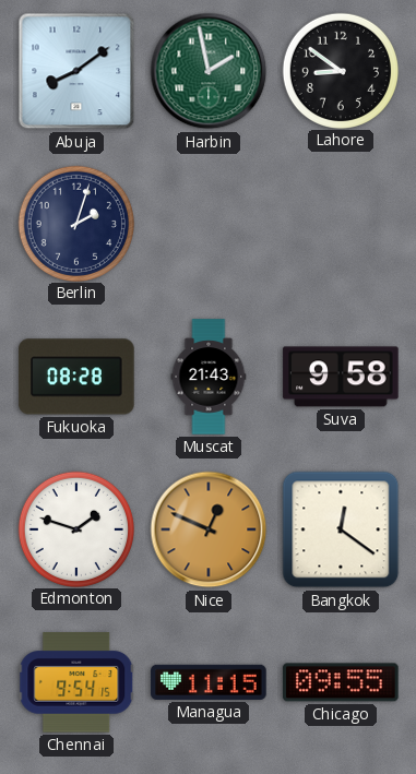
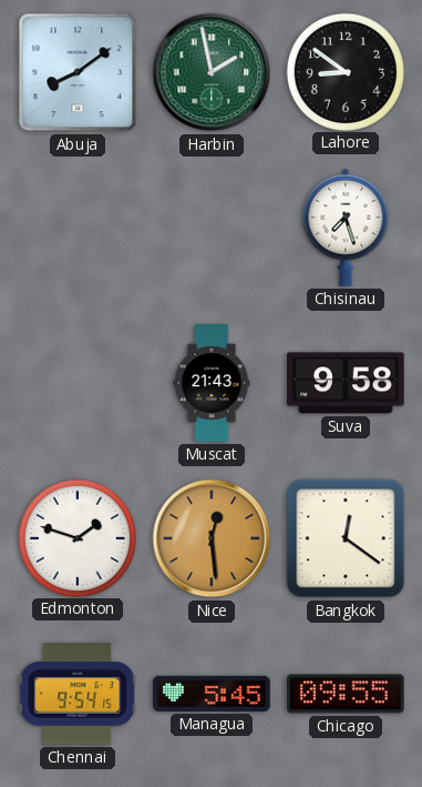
Berlin: 2:03 -> none
Chisinau: none -> 7:27
Fukuoka: 08:28 -> none
Nice: 12:49 -> 12:29
Managua: 11:15 -> 5:45
